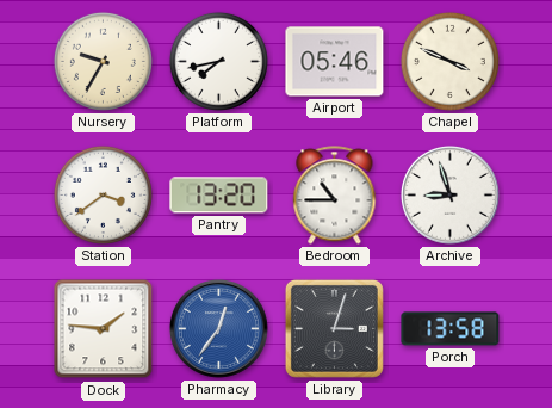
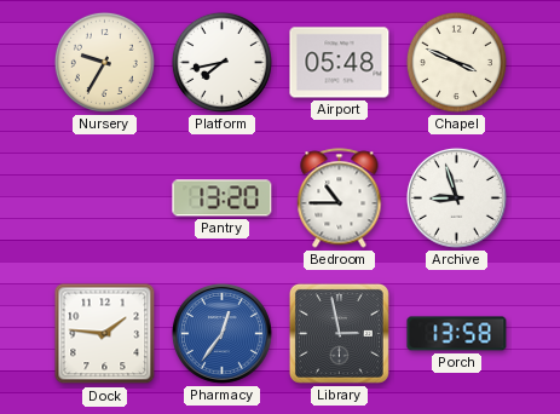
Airport: 05:46 -> 05:48
Station: 3:39 -> none
Library: 3:03 -> 2:58
